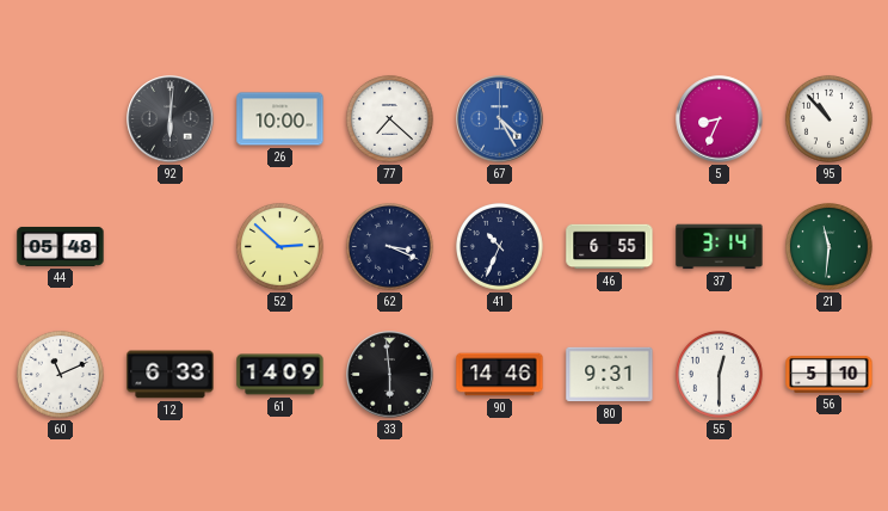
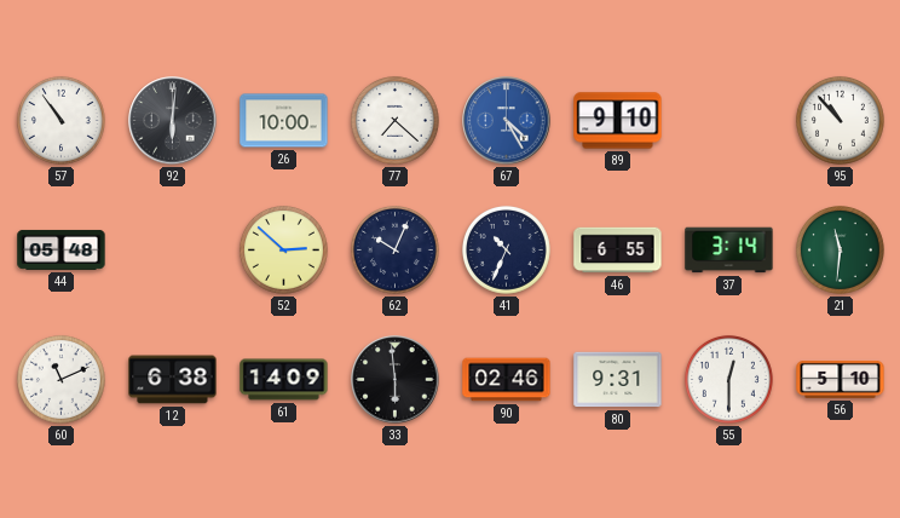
57: none -> 10:54
89: none -> 9:10
5: 8:34 -> none
62: 3:19 -> 10:04
12: 6:33 -> 6:38
90: 14:46 -> 02:46
